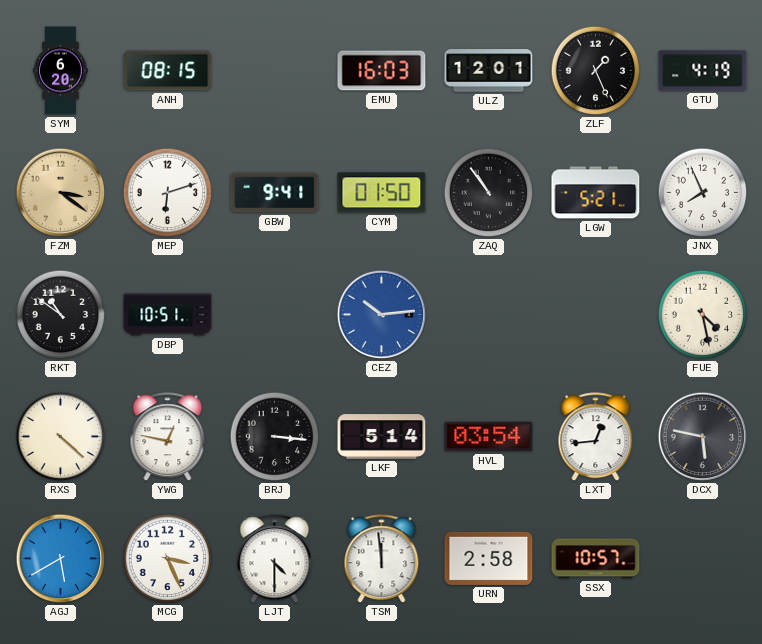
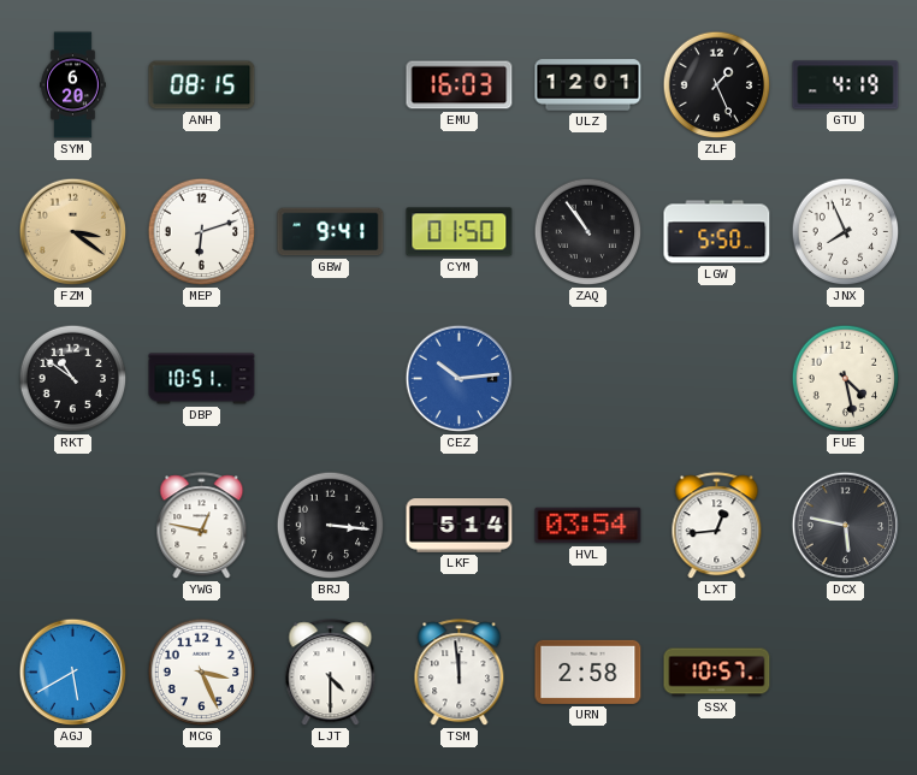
LGW: 5:21 -> 5:50
RXS: 4:22 -> none
